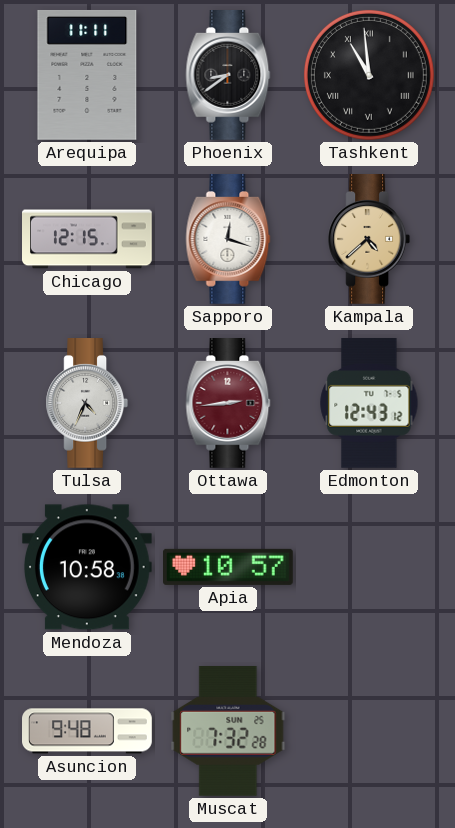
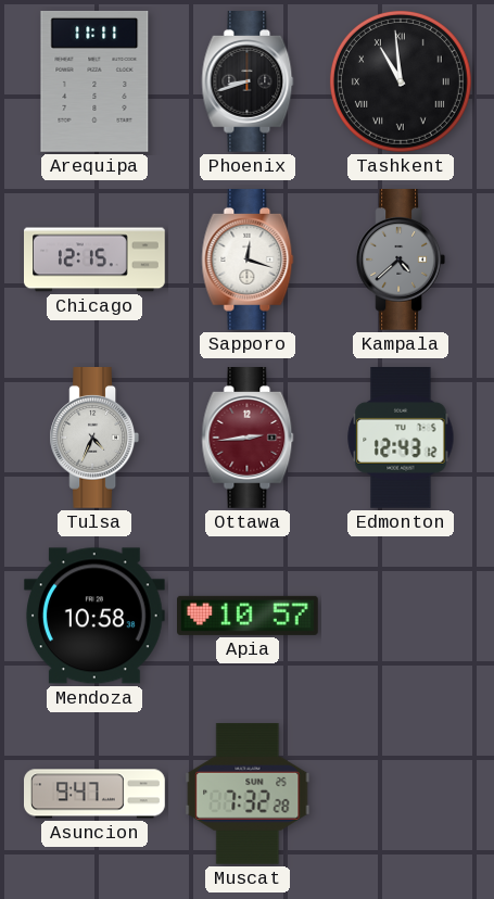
Phoenix: 8:39 -> 8:42
Kampala dial: champagne -> grey
Asuncion: 9:48 -> 9:47
